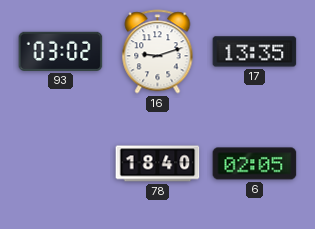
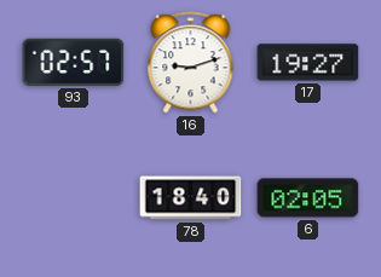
93: 03:02 -> 02:57
17: 13:35 -> 19:27
